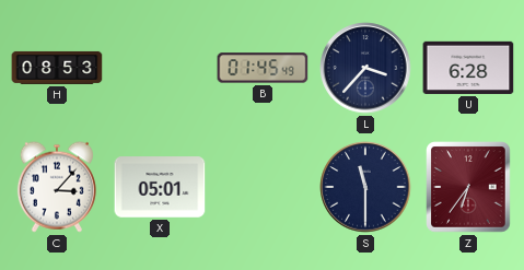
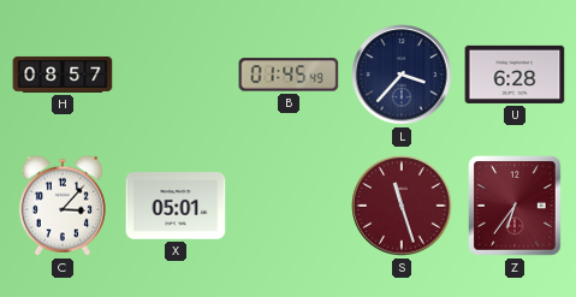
H: 08:53 -> 08:57
S: 11:30 -> 11:27
S dial: navy -> burgundy
